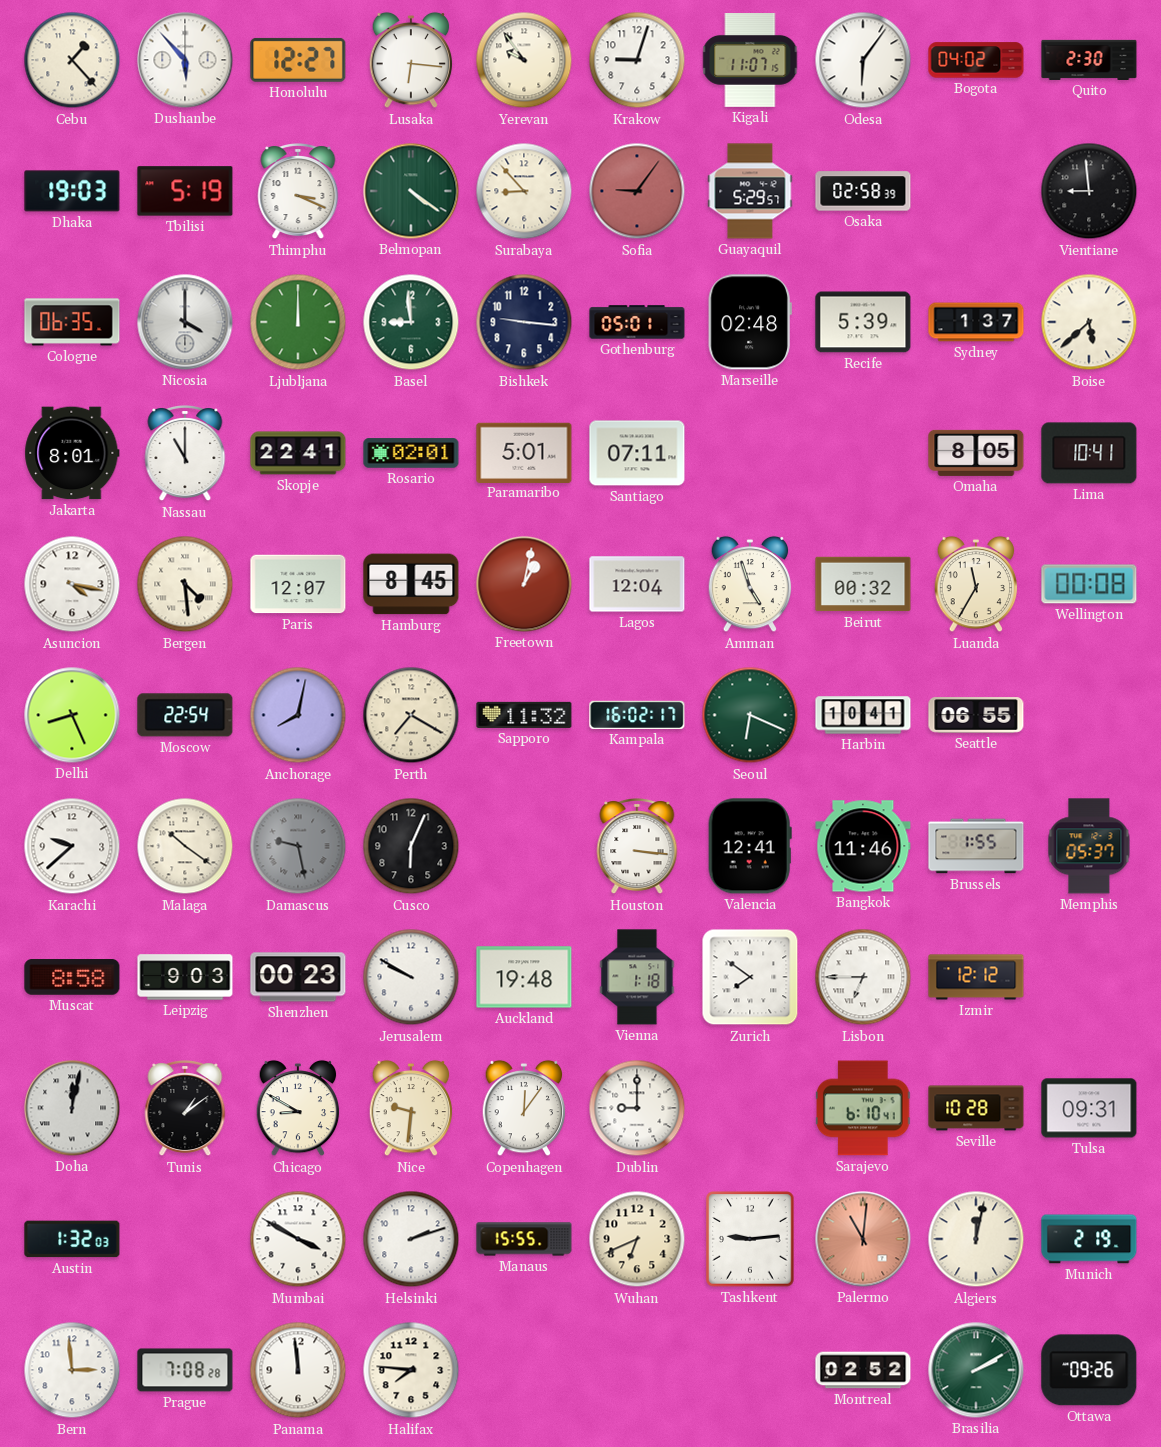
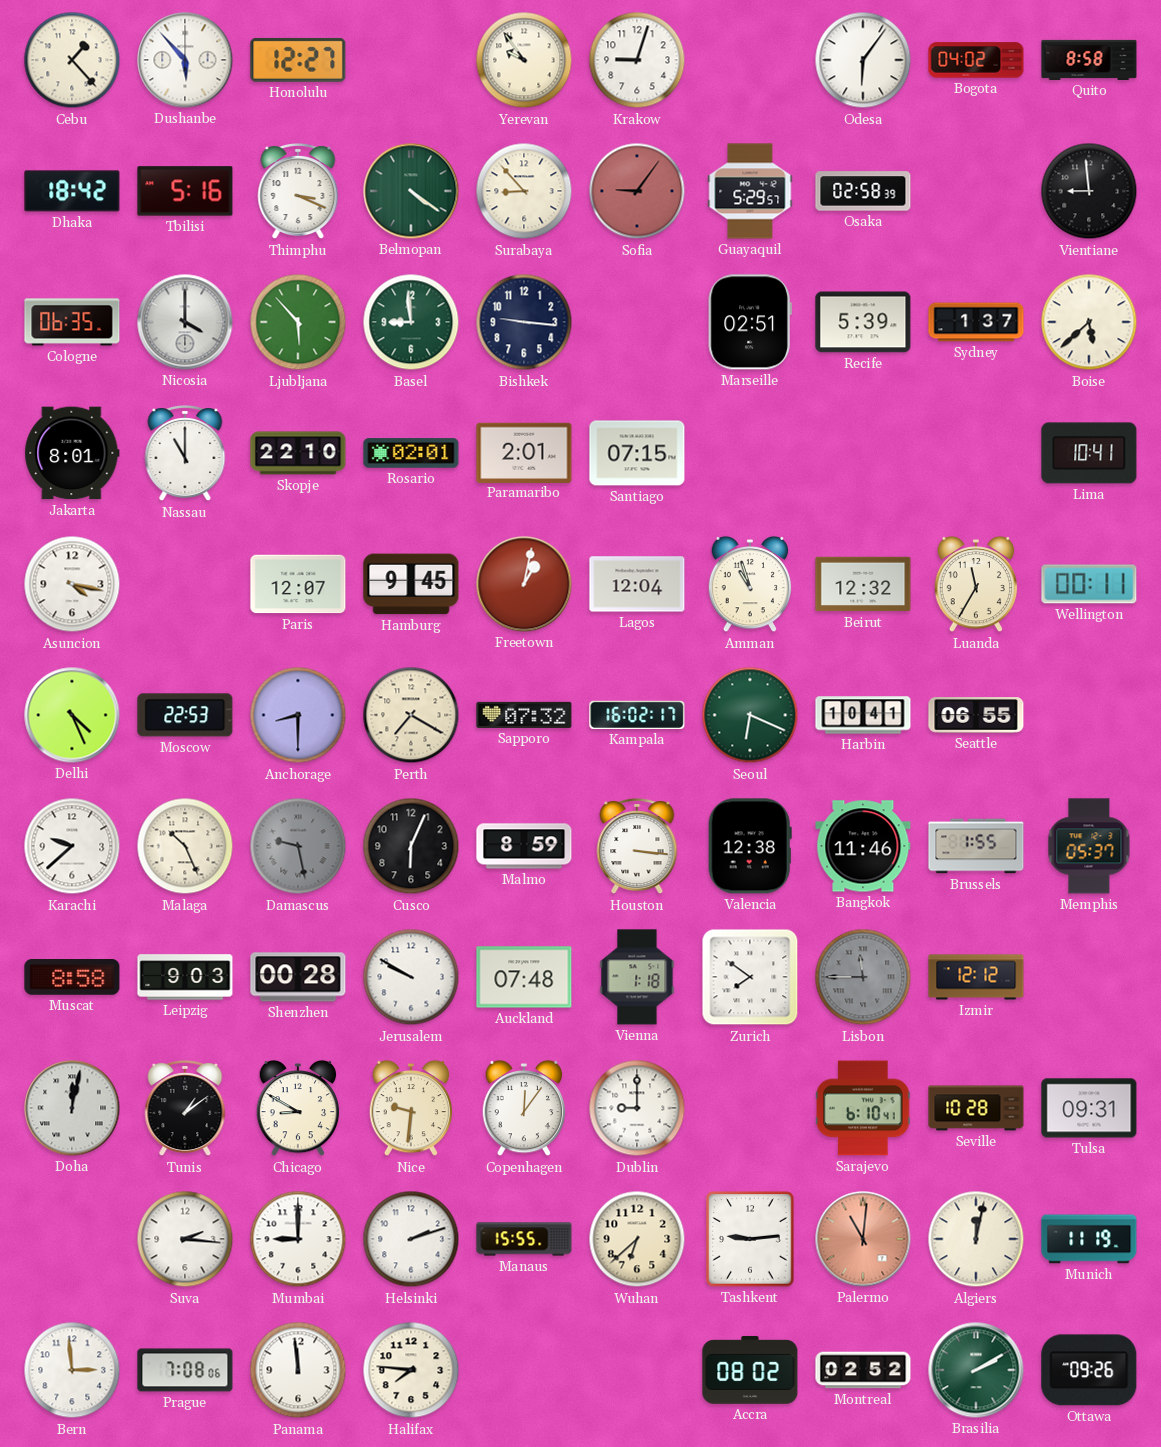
Lusaka: 6:16 -> none
Kigali: 11:07 -> none
Quito: 2:30 -> 8:58
Dhaka: 19:03 -> 18:42
Tbilisi: 5:19 -> 5:16
Ljubljana: 12:00 -> 5:53
Gothenburg: 05:01 -> none
Marseille: 02:48 -> 02:51
Skopje: 22:41 -> 22:10
Paramaribo: 5:01 -> 2:01
Santiago: 07:11 -> 07:15
Omaha: 8:05 -> none
Bergen: 4:29 -> none
Hamburg: 8:45 -> 9:45
Amman: 4:57 -> 10:57
Beirut: 00:32 -> 12:32
Wellington: 00:08 -> 00:11
Delhi: 8:26 -> 4:26
Moscow: 22:54 -> 22:53
Anchorage: 8:02 -> 8:30
Sapporo: 11:32 -> 07:32
Malaga: 10:21 -> 10:26
Malmo: none -> 8:59
Valencia: 12:41 -> 12:38
Shenzhen: 00:23 -> 00:28
Auckland: 19:48 -> 07:48
Lisbon: 6:45 -> 11:45
Lisbon dial: white -> grey
Austin: 1:32 -> none
Suva: none -> 2:16
Mumbai: 3:50 -> 9:00
Wuhan: 6:41 -> 6:38
Munich: 2:19 -> 11:19
Prague: 7:08:28 -> 7:08:06
Accra: none -> 08:02
